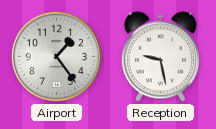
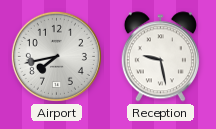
Airport: 1:24 -> 7:43
